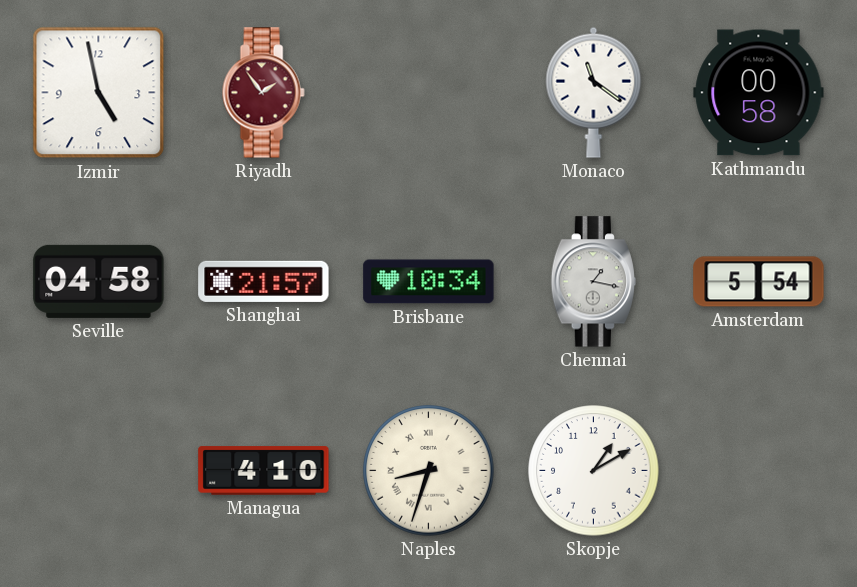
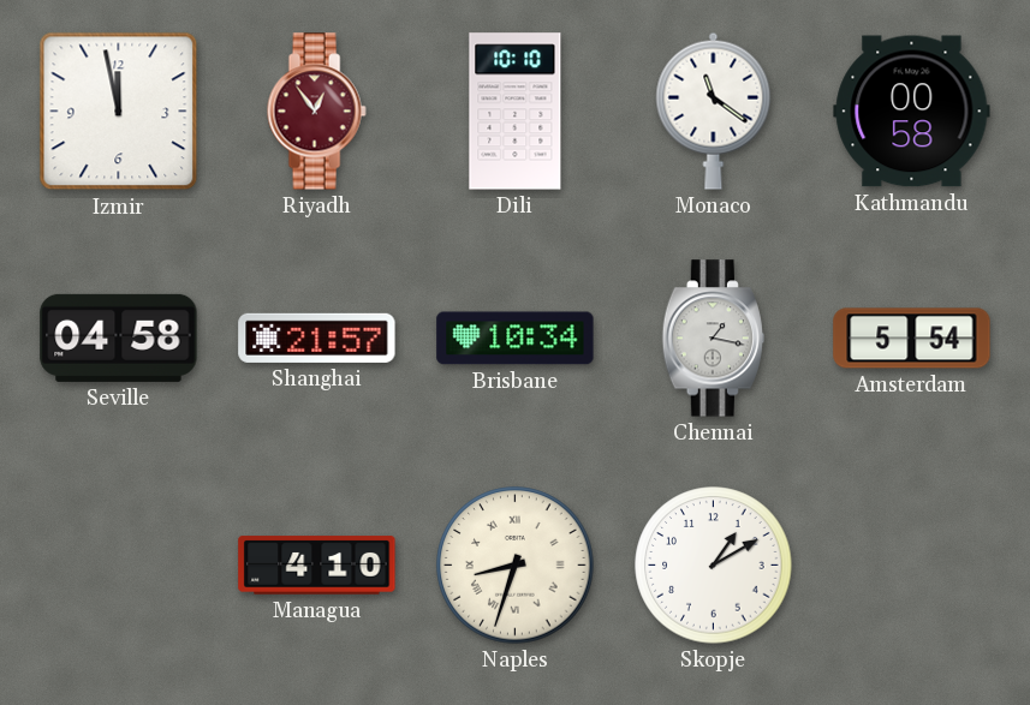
Izmir: 4:58 -> 11:58
Riyadh: 1:54 -> 12:54
Dili: none -> 10:10
